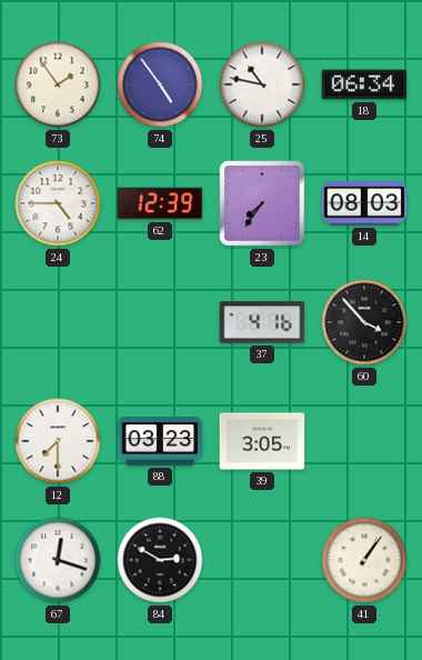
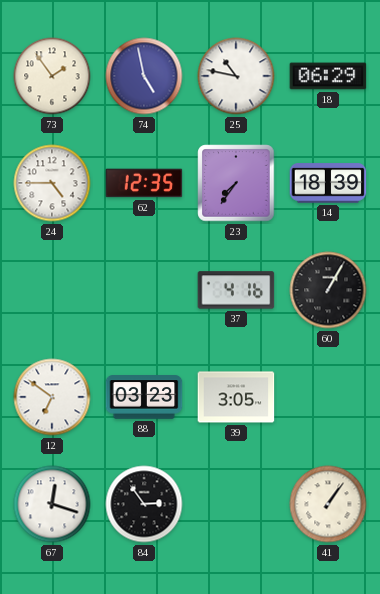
74: 4:54 -> 4:58
18: 06:34 -> 06:29
62: 12:39 -> 12:35
14: 08:03 -> 18:39
60: 3:53 -> 1:05
12: 7:30 -> 6:51
84: 2:50 -> 2:54
